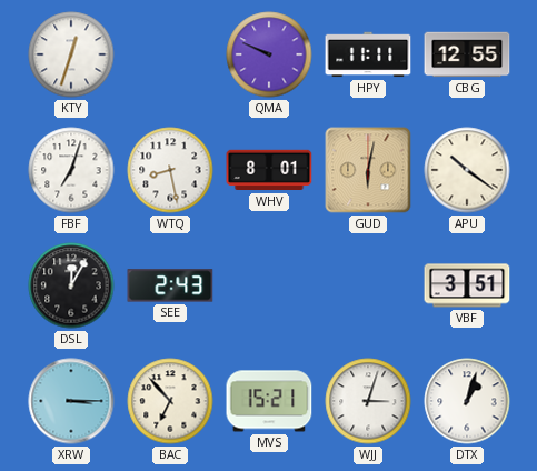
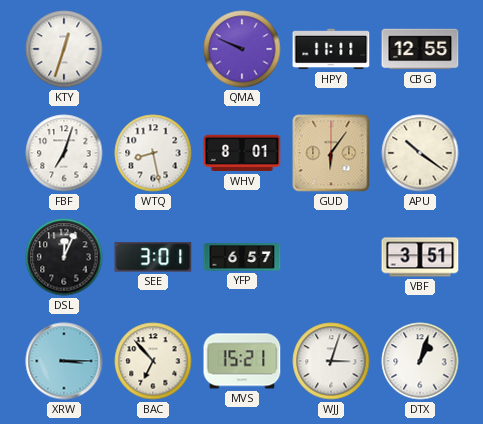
GUD: 6:02 -> 6:06
DSL: 12:05 -> 12:04
SEE: 2:43 -> 3:01
YFP: none -> 6:57
